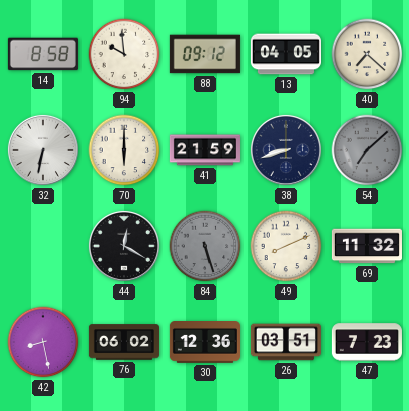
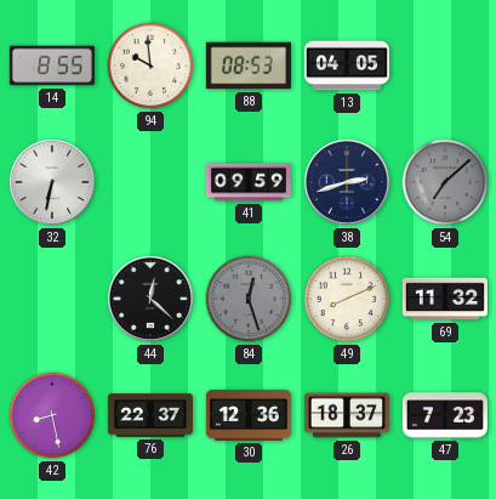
14: 8:58 -> 8:55
88: 09:12 -> 08:53
40: 7:22 -> none
70: 6:00 -> none
41: 21:59 -> 09:59
38: 8:42 -> 2:42
44: 12:20 -> 12:22
84: 5:27 -> 12:27
76: 06:02 -> 22:37
26: 03:51 -> 18:37
